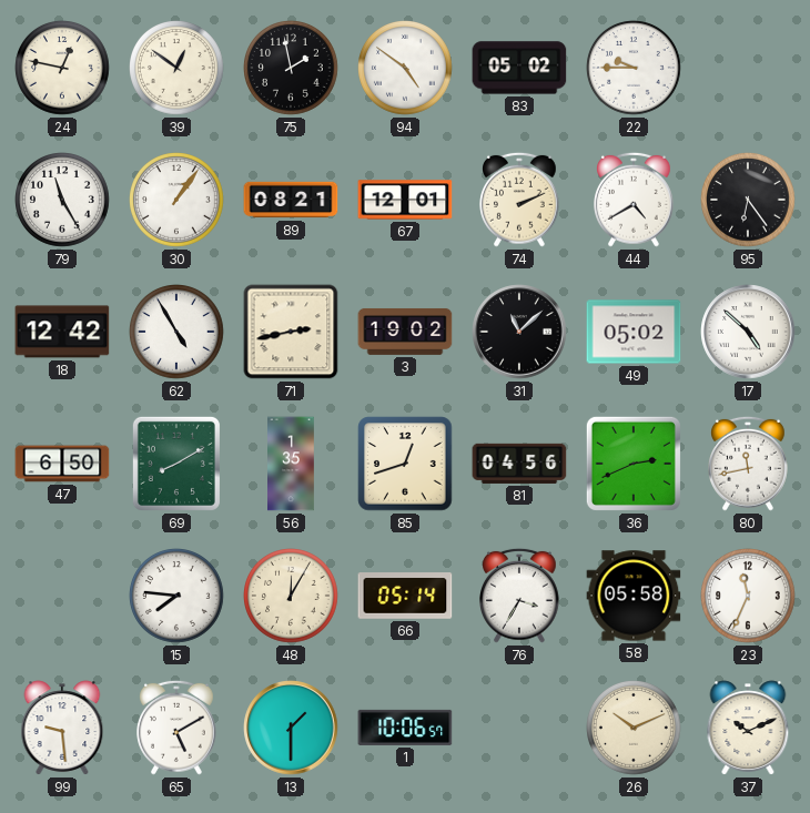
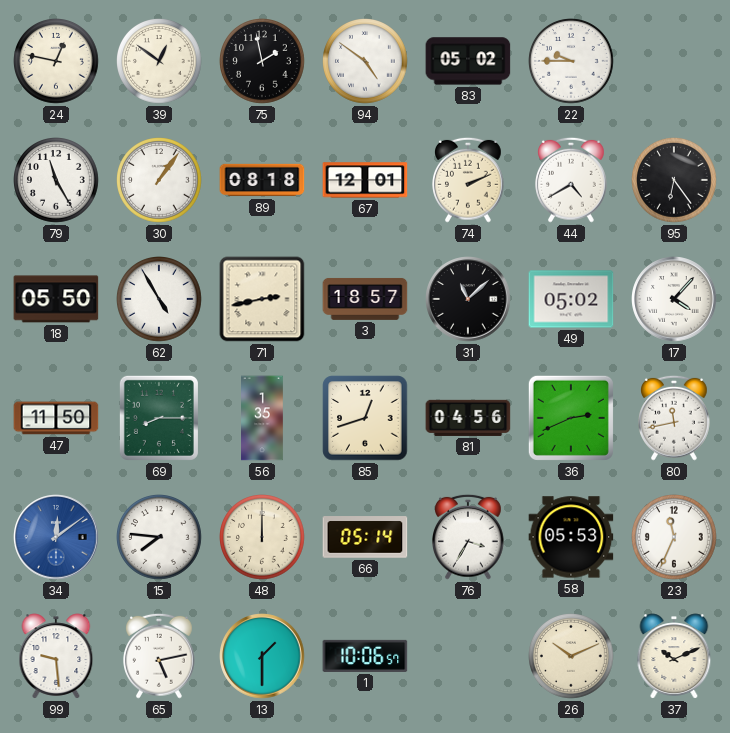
89: 08:21 -> 08:18
18: 12:42 -> 05:50
3: 19:02 -> 18:57
17: 4:52 -> 4:07
47: 6:50 -> 11:50
69: 8:10 -> 8:15
34: none -> 12:09
48: 12:05 -> 12:00
58: 05:58 -> 05:53
65: 5:10 -> 5:13
